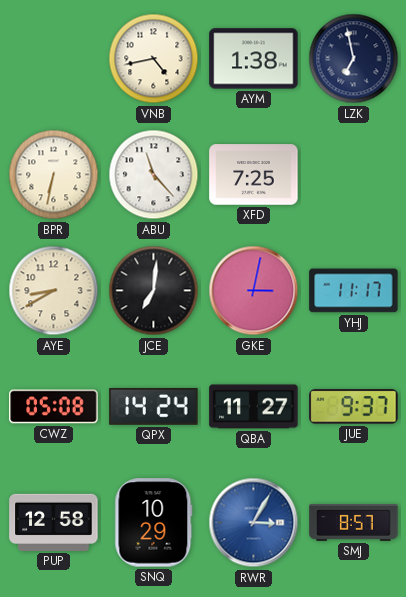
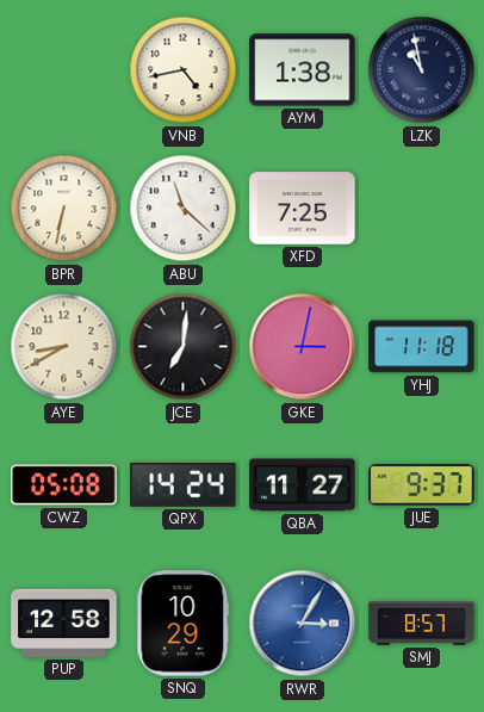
LZK: 6:58 -> 10:58
ABU: 11:23 -> 11:22
YHJ: 11:17 -> 11:18
